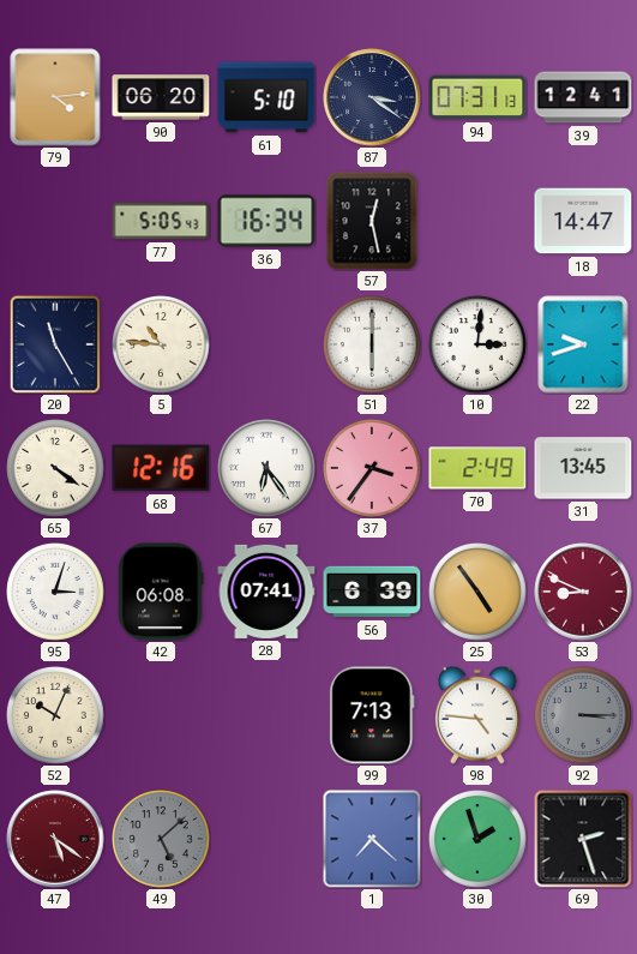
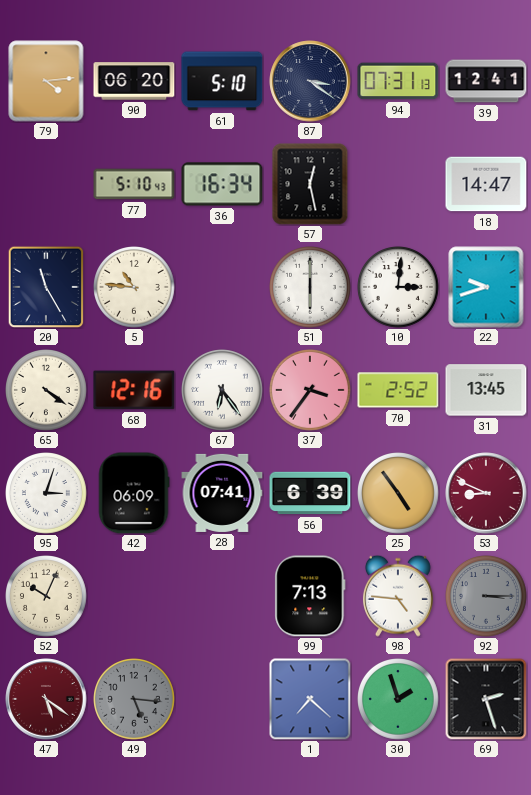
77: 5:05 -> 5:10
70: 2:49 -> 2:52
42: 06:08 -> 06:09
49: 5:08 -> 5:16
